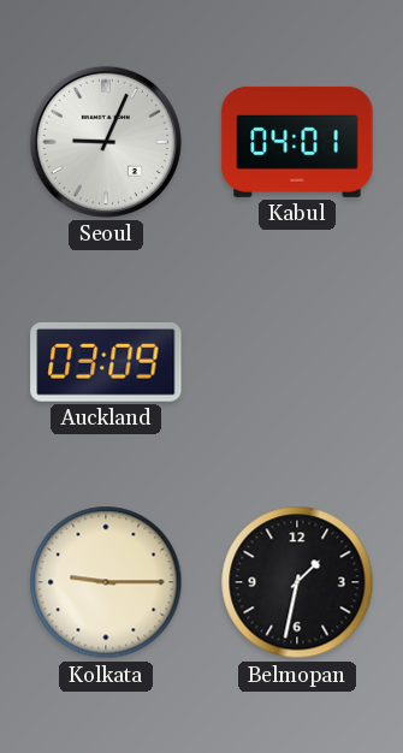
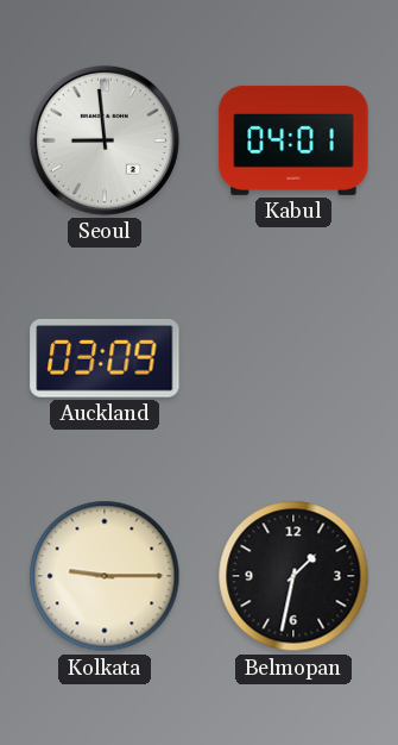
Seoul: 9:04 -> 8:59
